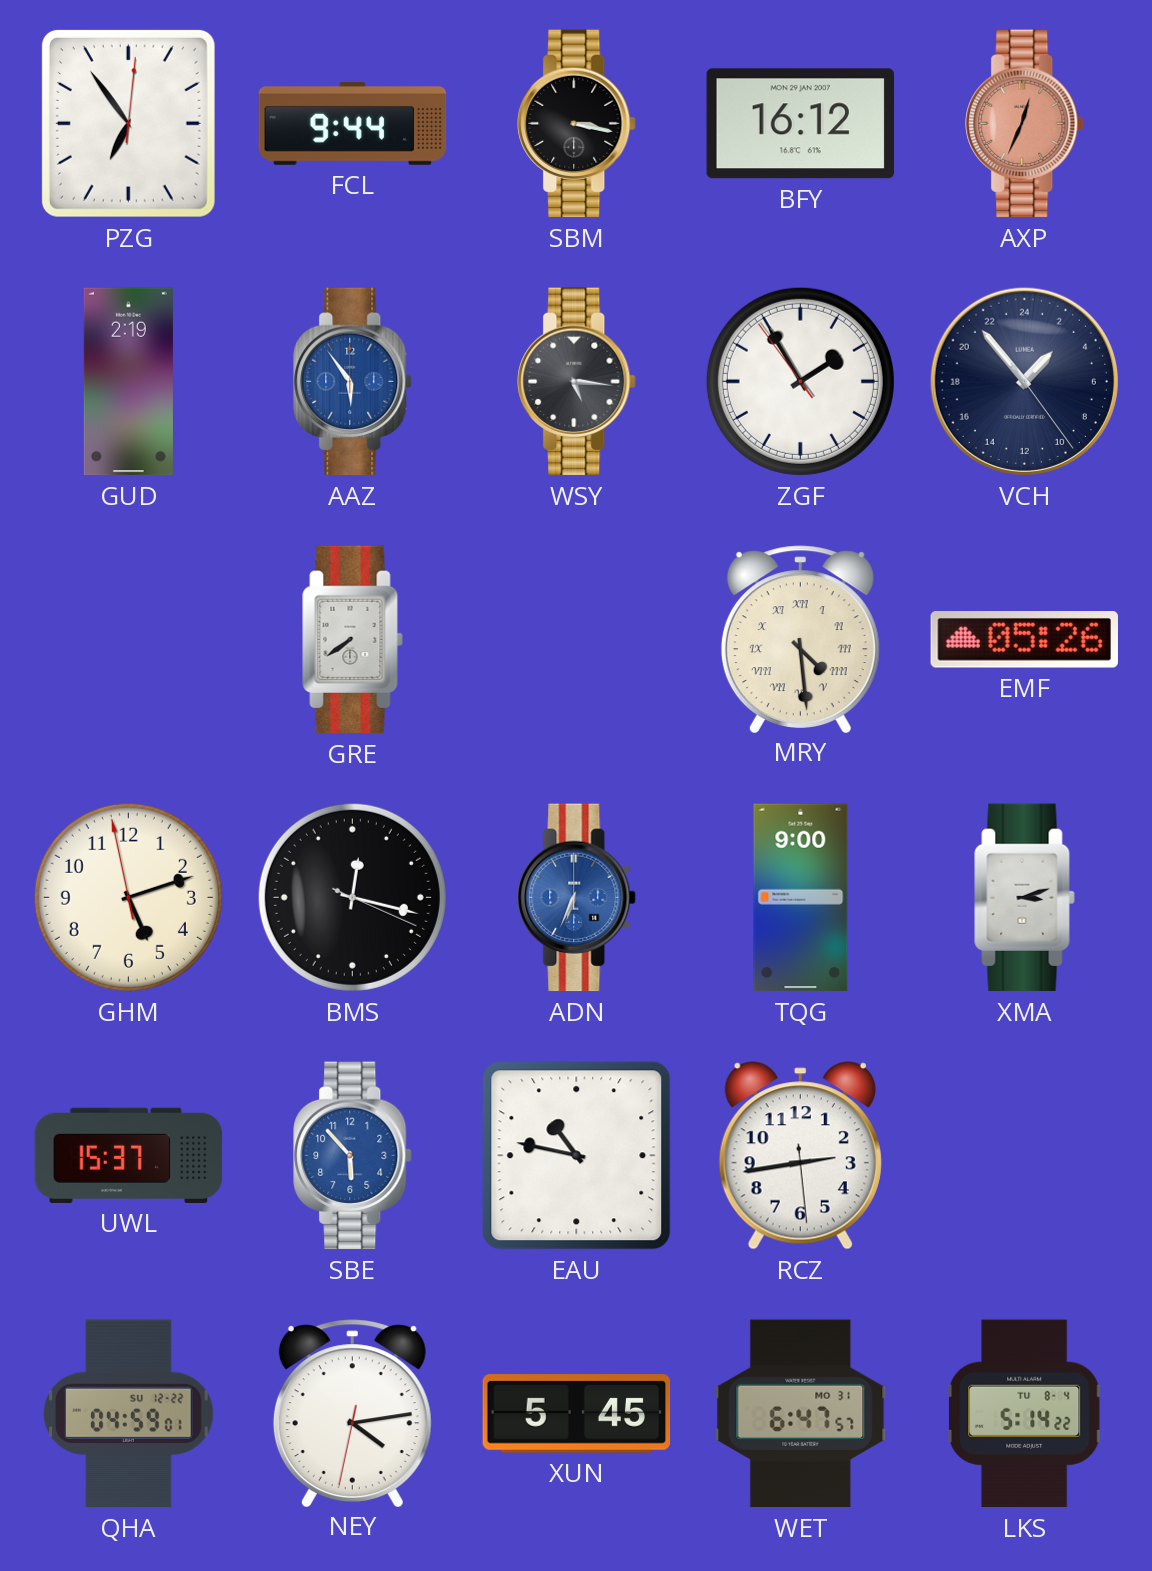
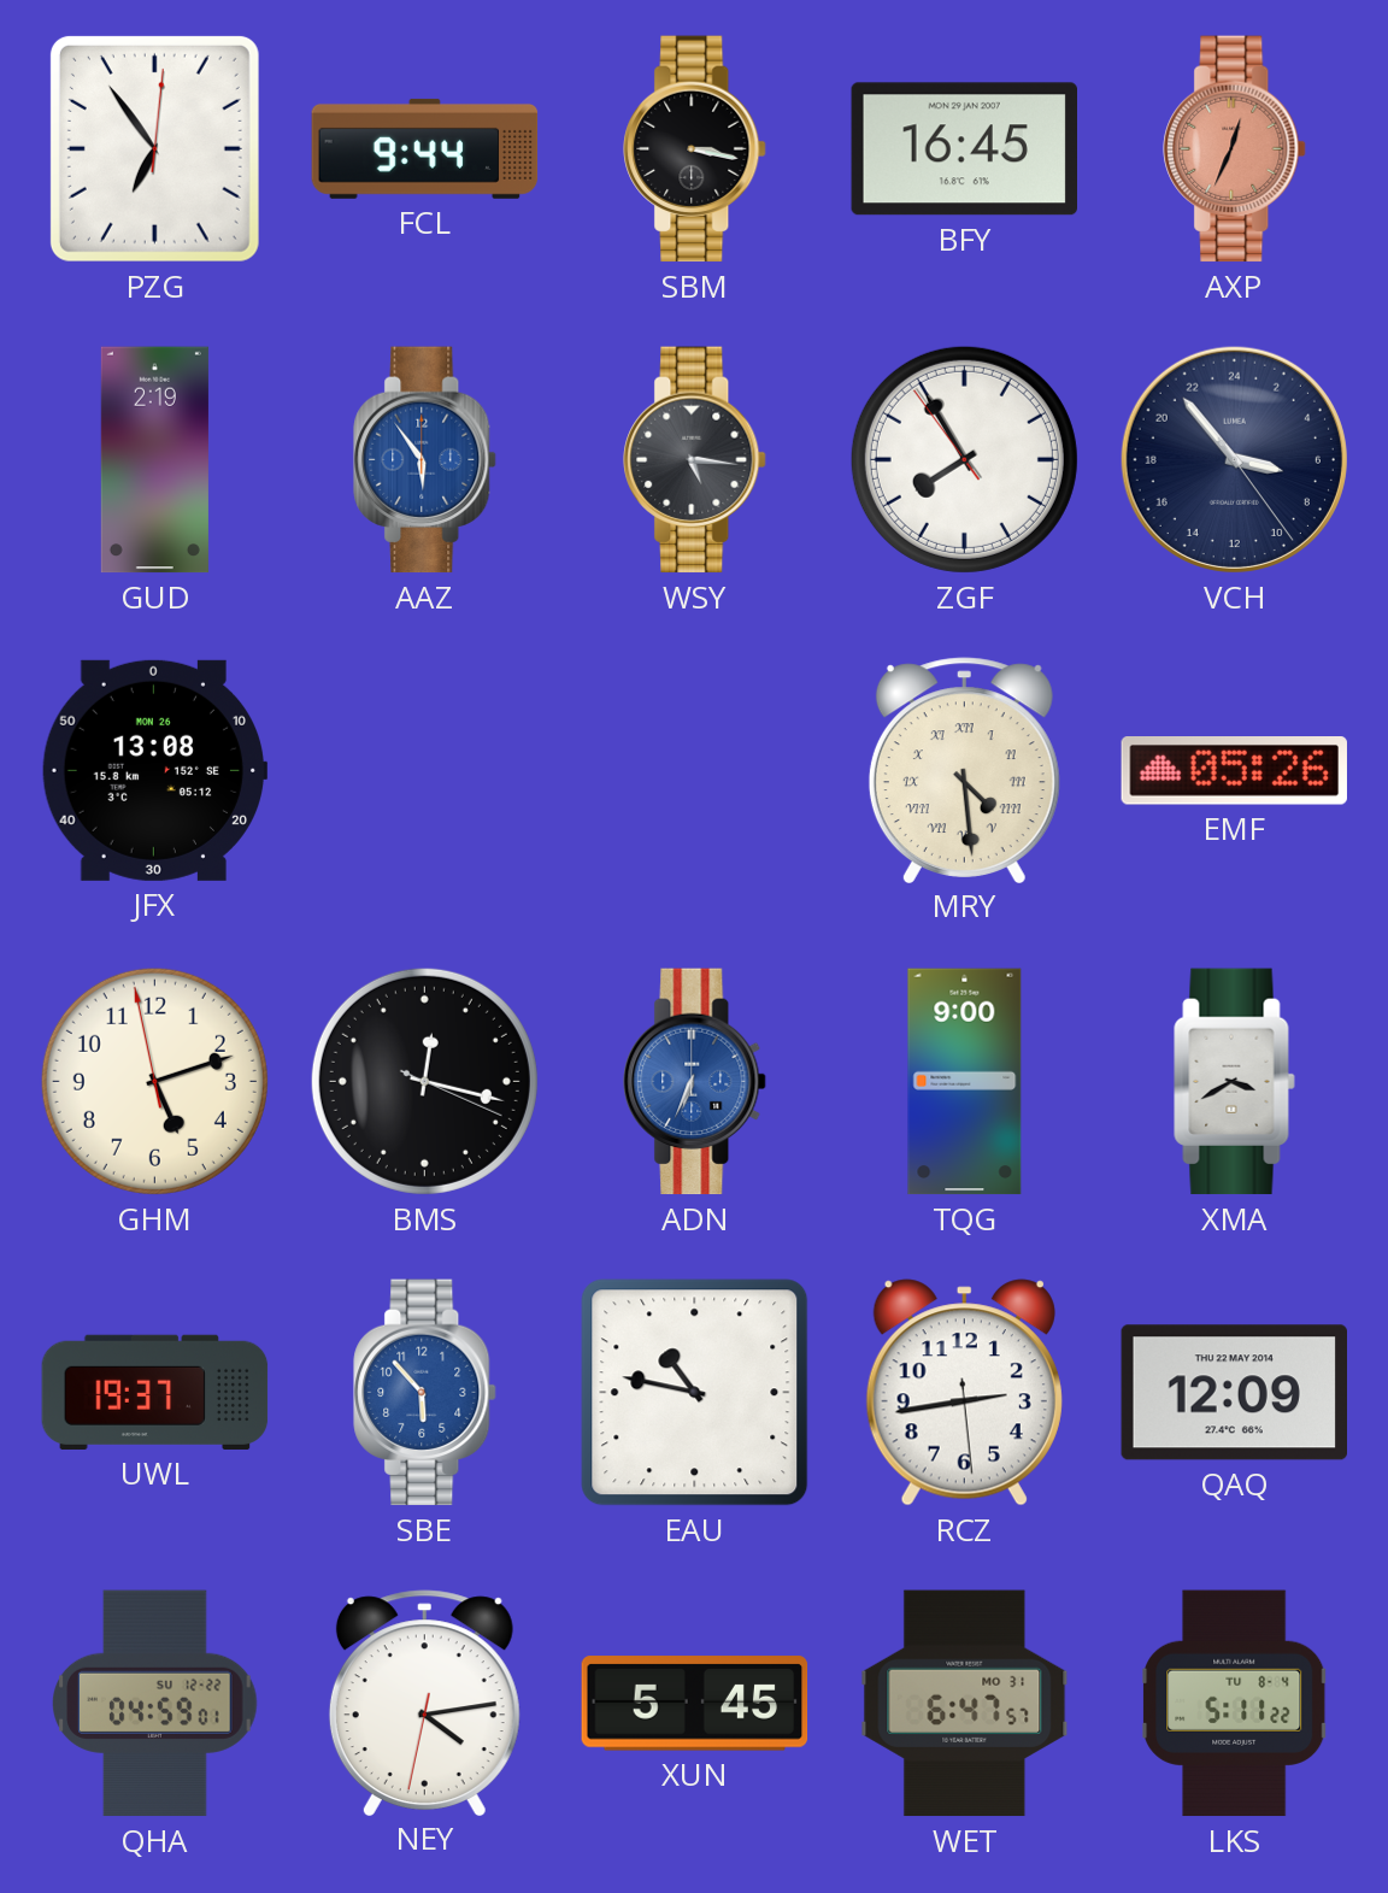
BFY: 16:12 -> 16:45
ZGF: 1:54 -> 7:54
VCH: 2:53 -> 6:53
JFX: none -> 13:08
GRE: 7:39 -> none
XMA: 3:12 -> 3:40
UWL: 15:37 -> 19:37
QAQ: none -> 12:09
LKS: 5:14 -> 5:11
